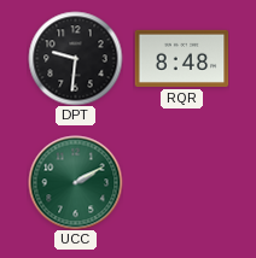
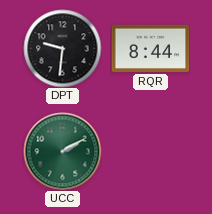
RQR: 8:48 -> 8:44
